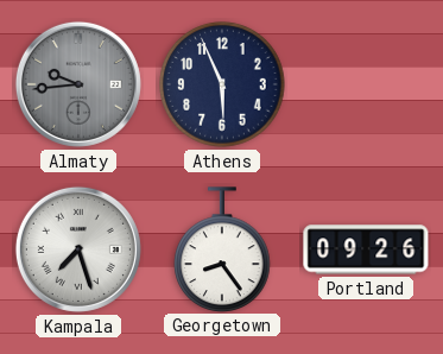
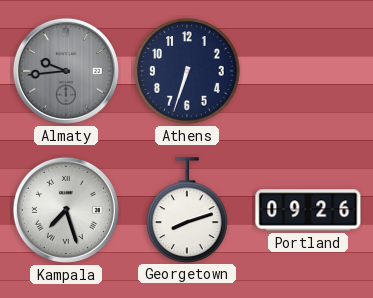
Athens: 5:56 -> 6:33
Georgetown: 8:24 -> 8:12
